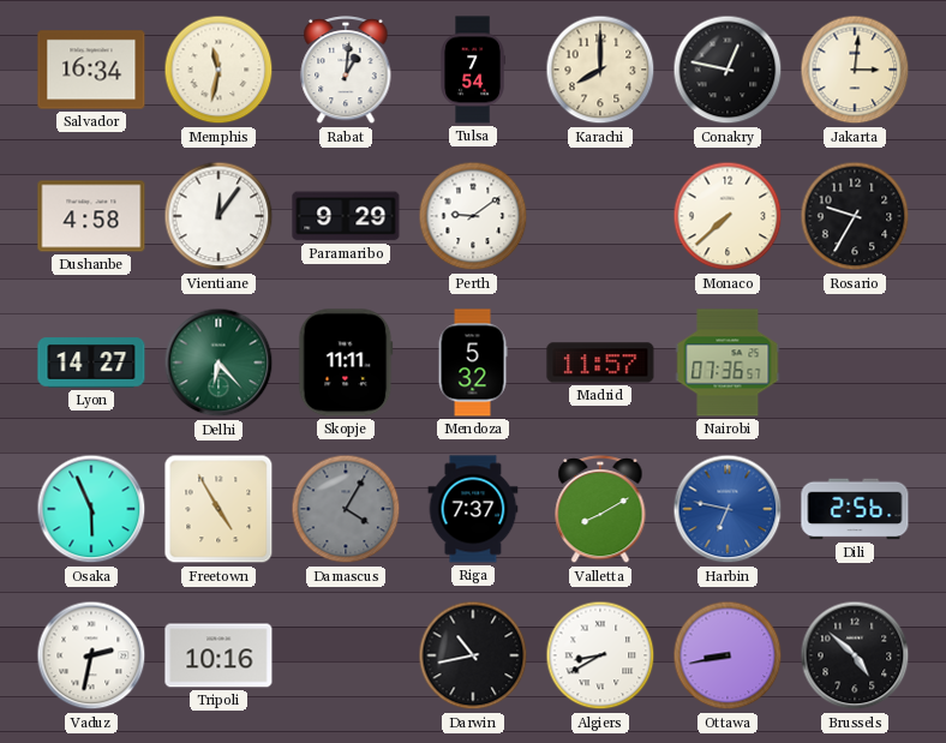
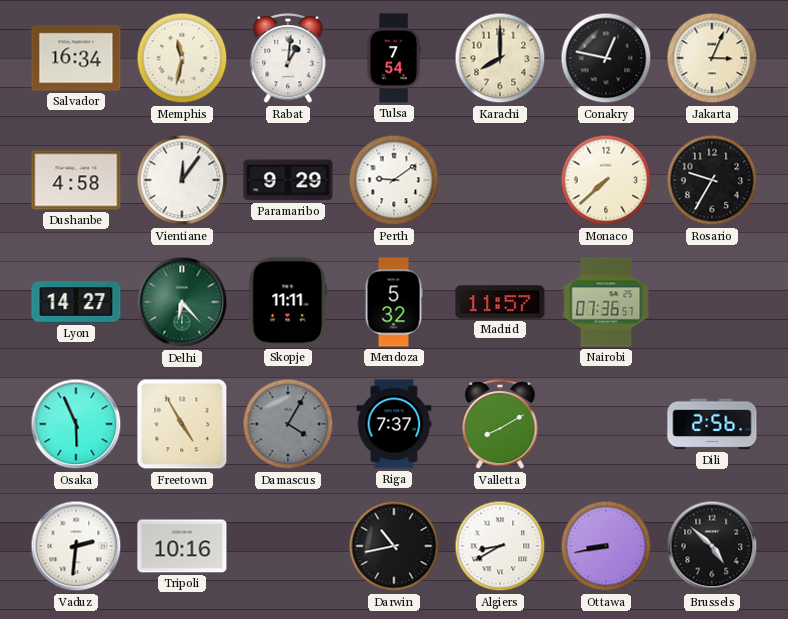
Jakarta: 3:01 -> 3:04
Harbin: 6:47 -> none
Vaduz: 2:32 -> 2:31
